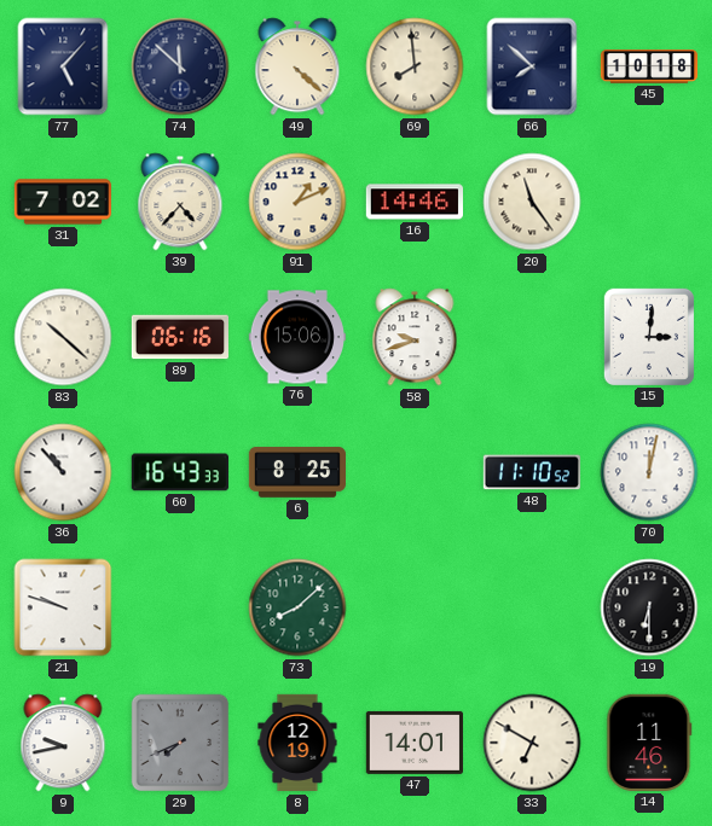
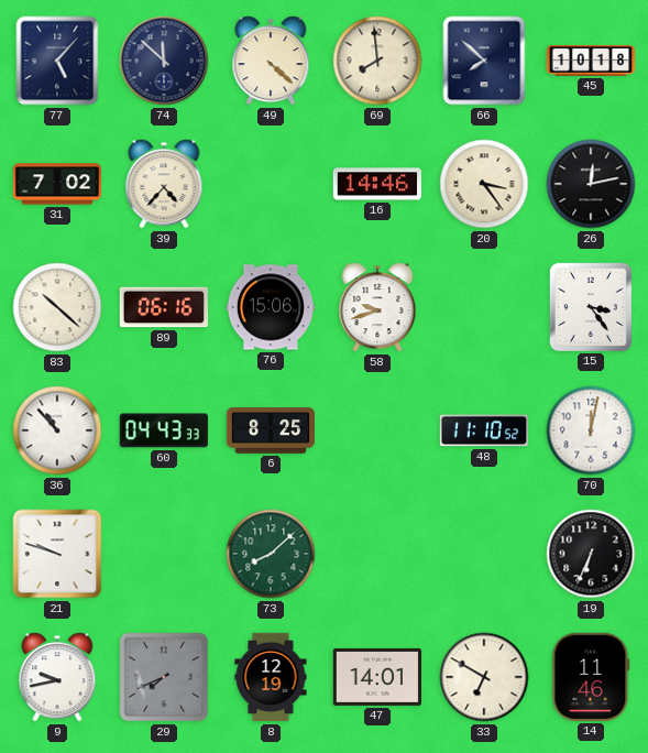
91: 1:11 -> none
20: 11:24 -> 3:24
26: none -> 12:13
15: 3:01 -> 3:24
60: 16:43 -> 04:43
19: 6:30 -> 6:34
